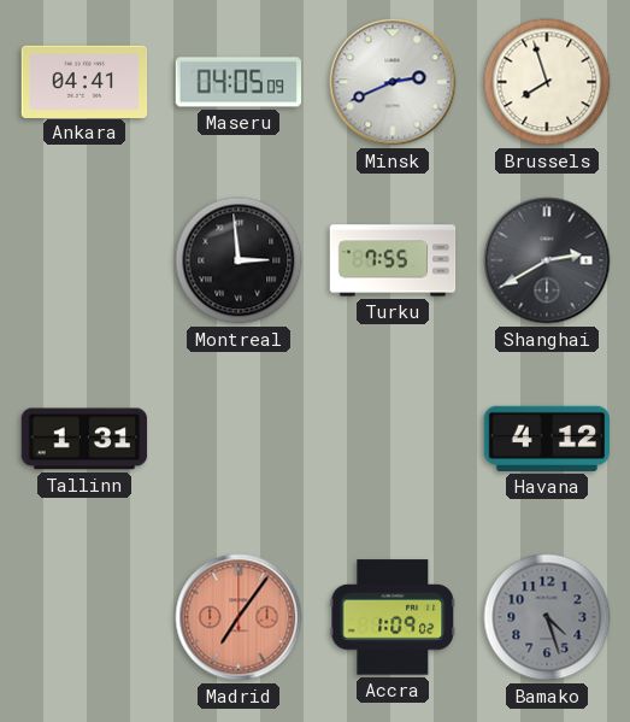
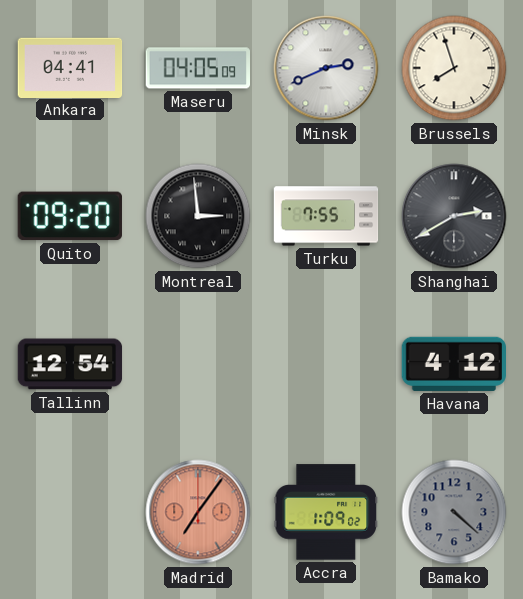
Quito: none -> 09:20
Tallinn: 1:31 -> 12:54
Bamako: 4:27 -> 4:22
